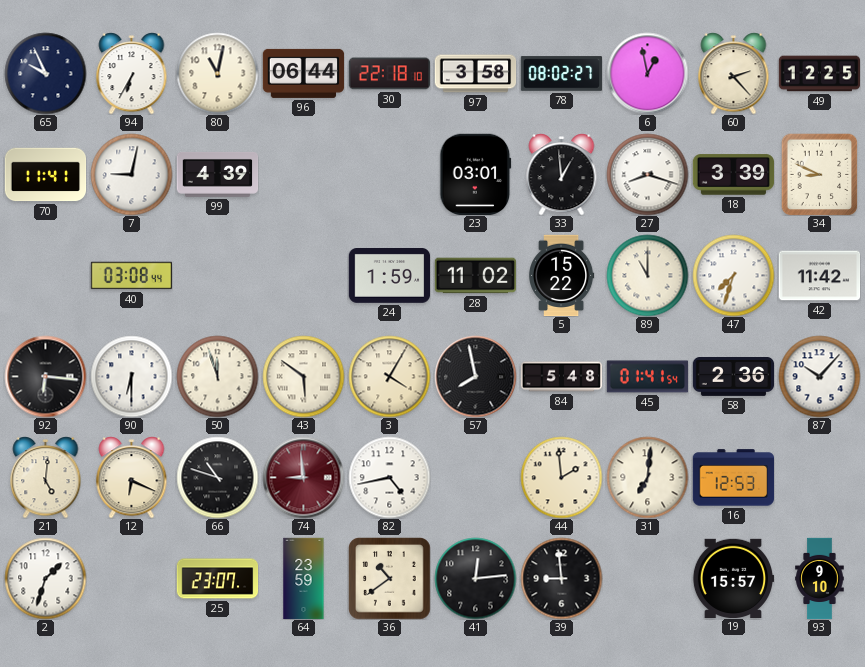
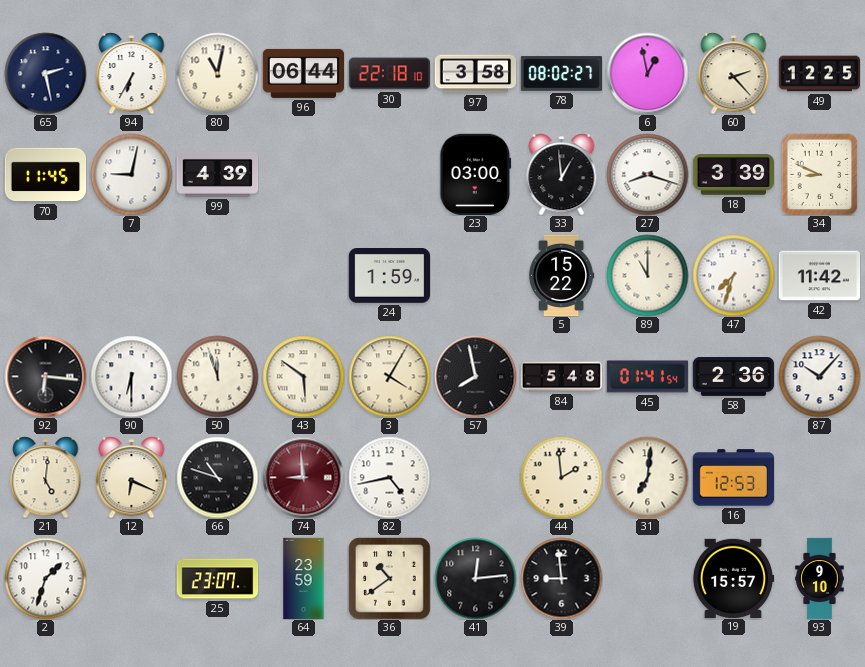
65: 9:56 -> 2:28
70: 11:41 -> 11:45
23: 03:01 -> 03:00
40: 03:08 -> none
28: 11:02 -> none
